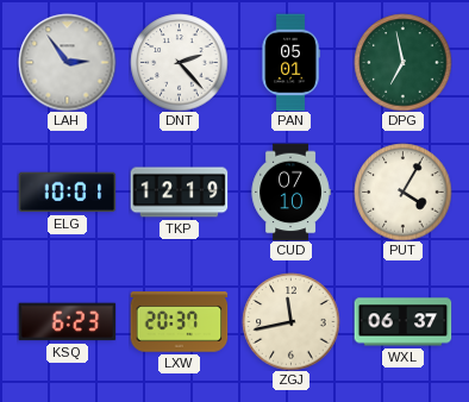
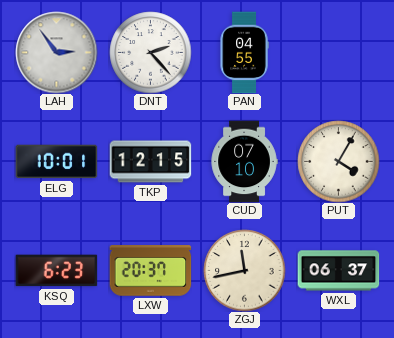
PAN: 05:01 -> 04:55
DPG: 6:58 -> none
TKP: 12:19 -> 12:15
